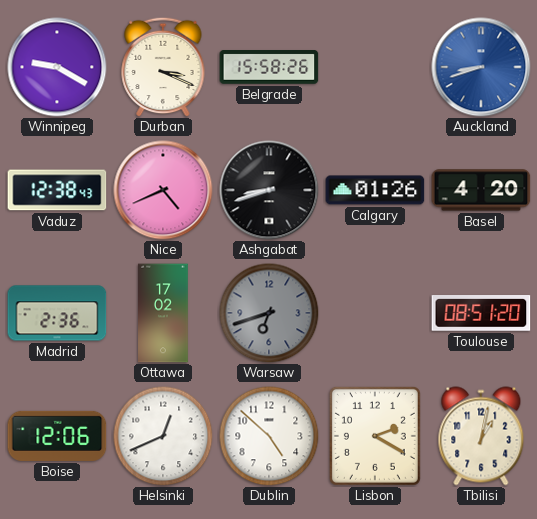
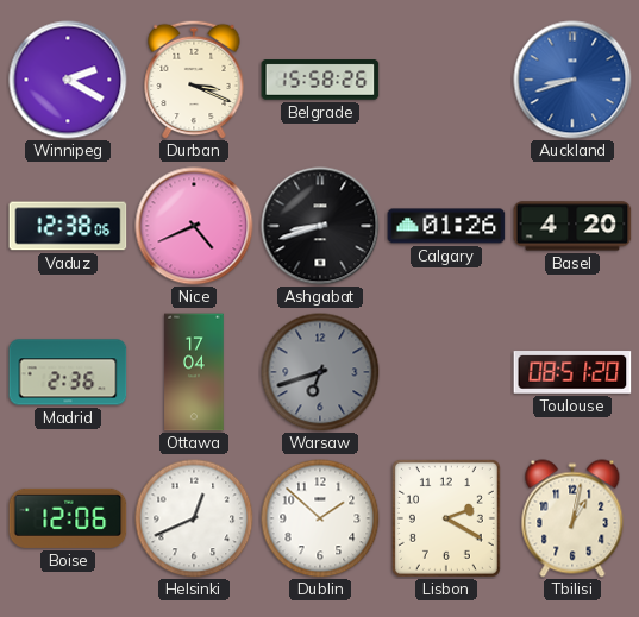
Winnipeg: 9:20 -> 2:20
Vaduz: 12:38:43 -> 12:38:06
Ottawa: 17:02 -> 17:04
Dublin: 4:52 -> 1:52
